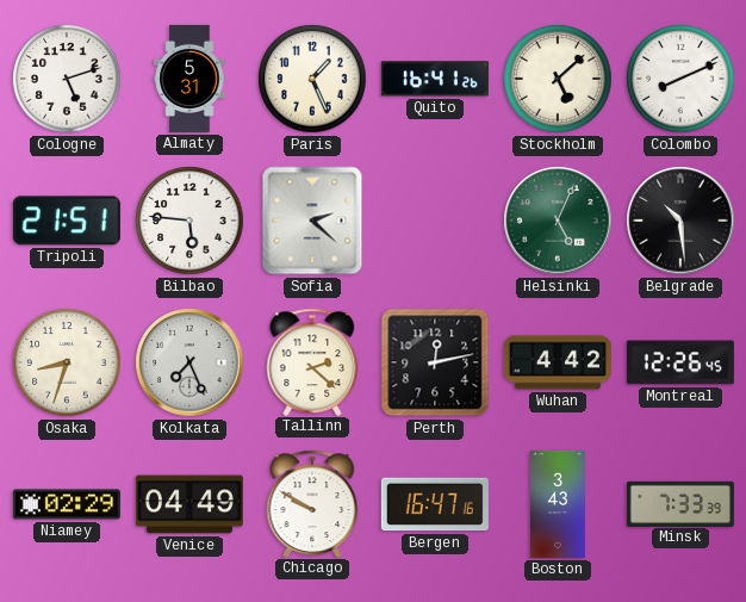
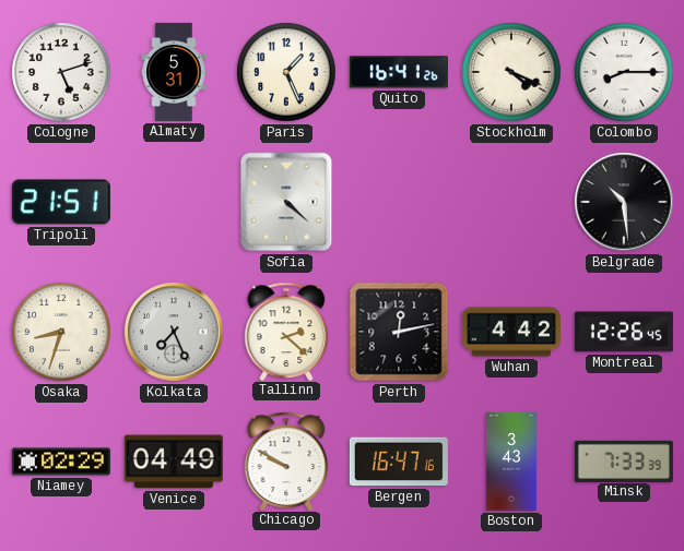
Stockholm: 5:08 -> 4:19
Colombo: 8:11 -> 8:15
Bilbao: 5:46 -> none
Sofia: 2:22 -> 4:22
Helsinki: 5:04 -> none
